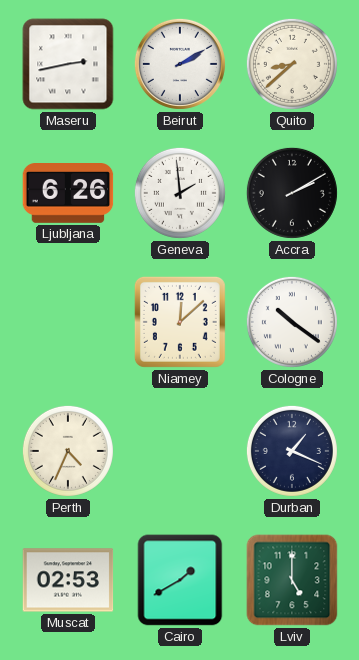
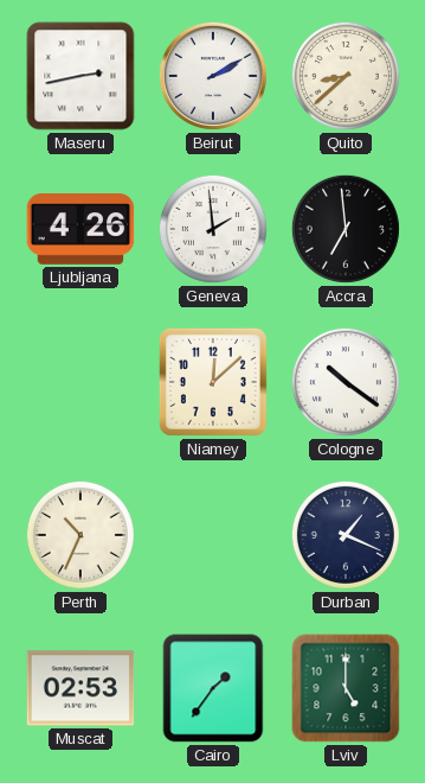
Ljubljana: 6:26 -> 4:26
Accra: 2:10 -> 6:59
Perth: 4:34 -> 10:34
Cairo: 1:40 -> 1:36
